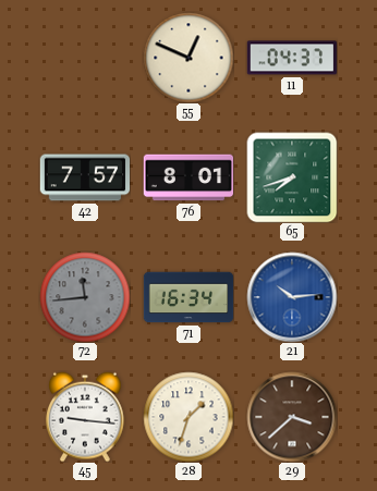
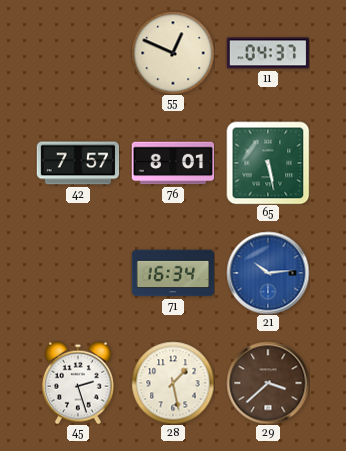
65: 7:42 -> 5:28
72: 11:44 -> none
45: 9:16 -> 2:27
28: 1:33 -> 1:28
